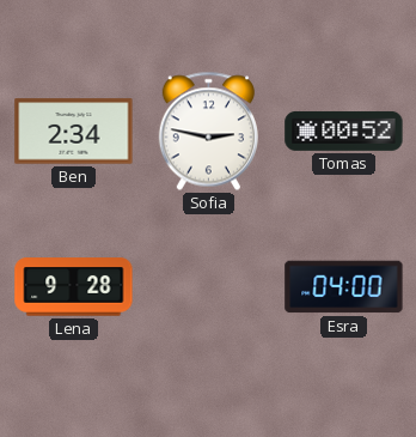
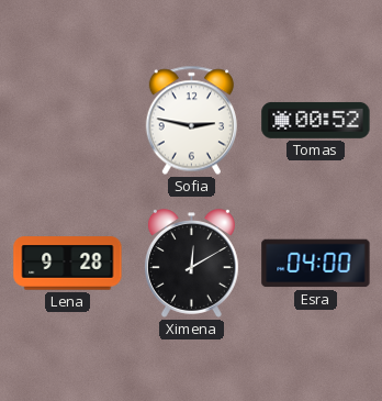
Ben: 2:34 -> none
Ximena: none -> 12:10
